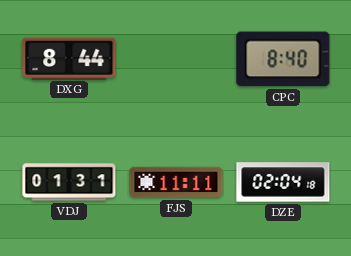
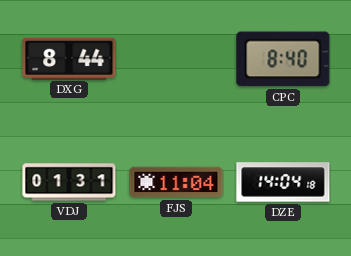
FJS: 11:11 -> 11:04
DZE: 02:04 -> 14:04
